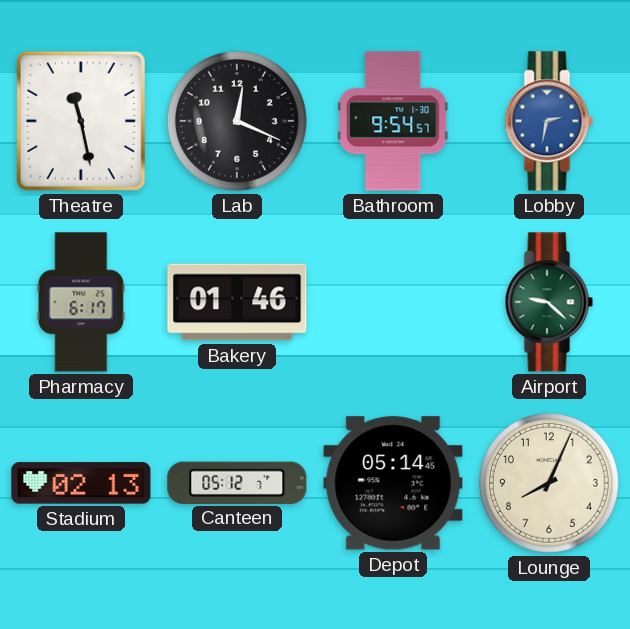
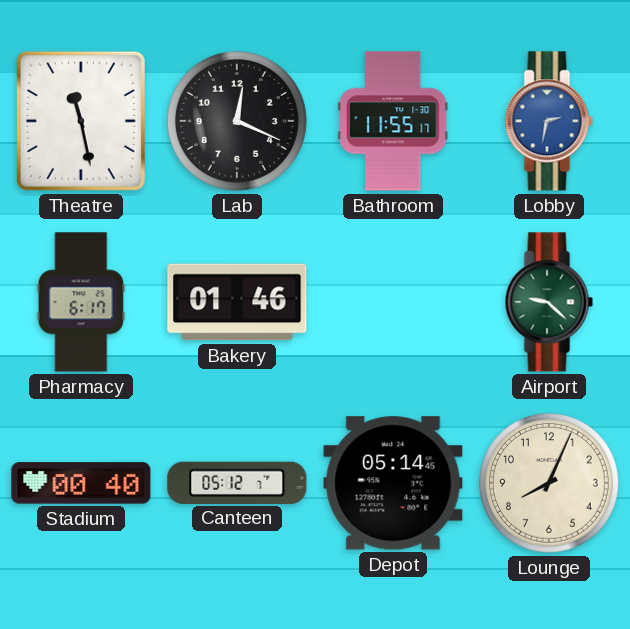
Bathroom: 9:54 -> 11:55
Stadium: 02:13 -> 00:40
